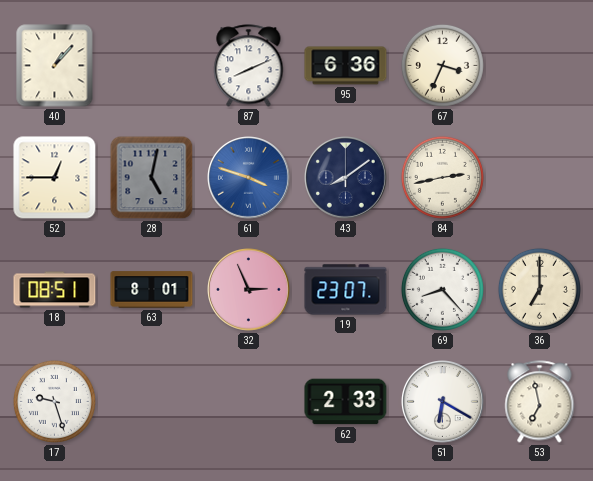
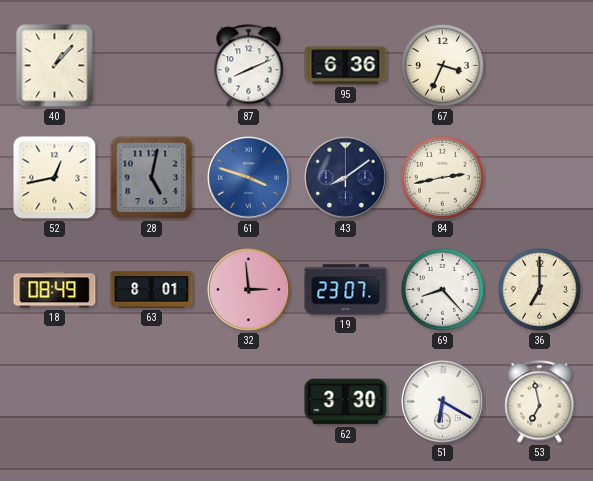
52: 12:45 -> 12:43
18: 08:51 -> 08:49
32: 2:56 -> 2:59
17: 9:27 -> none
62: 2:33 -> 3:30
